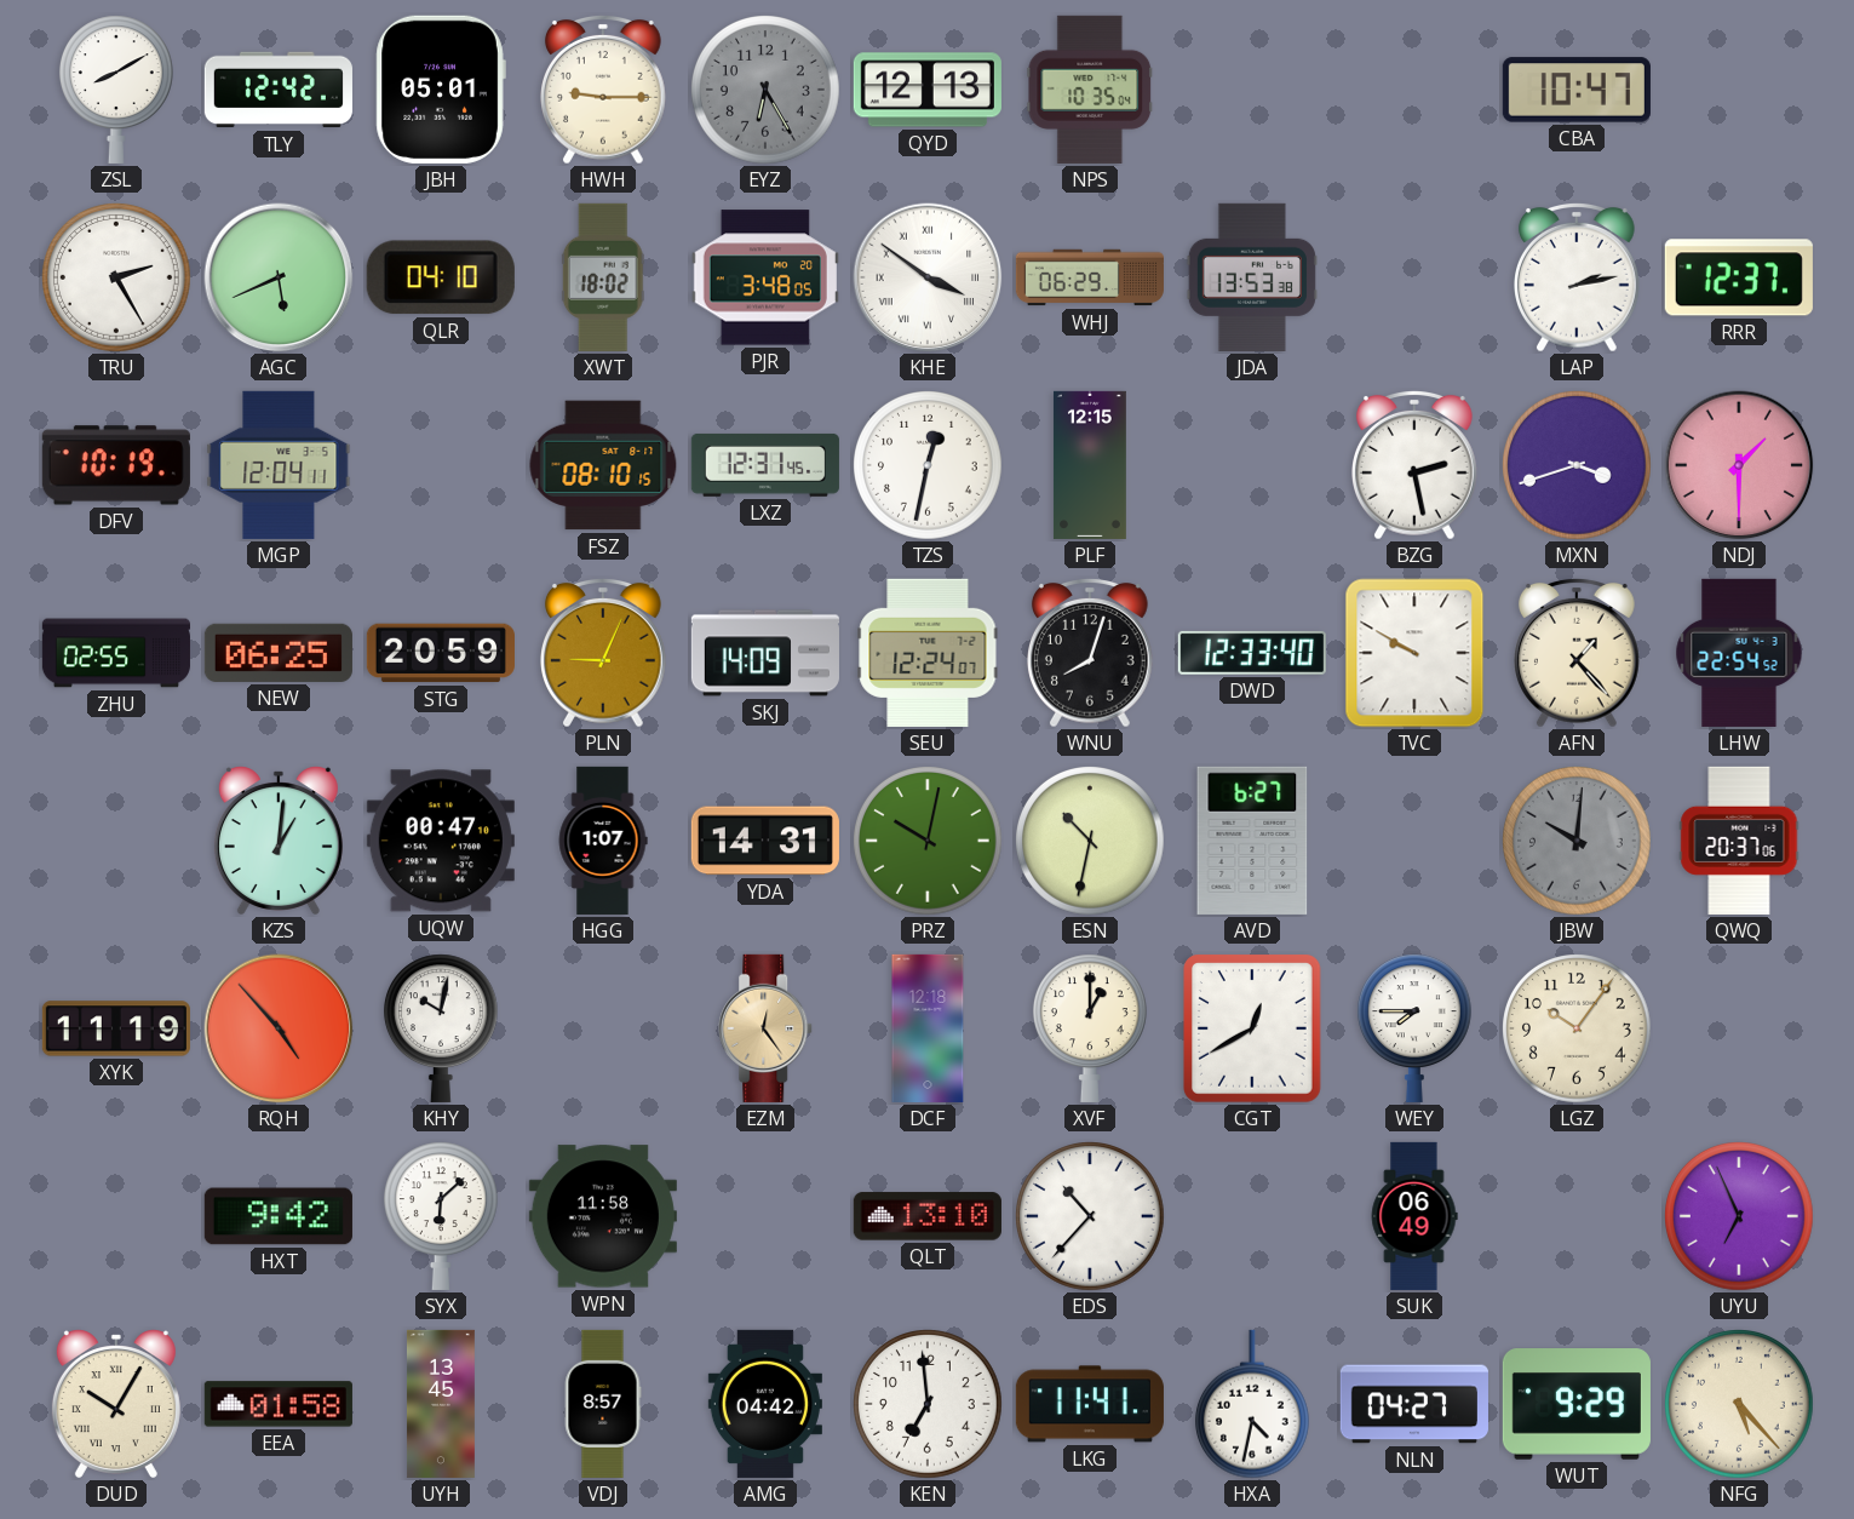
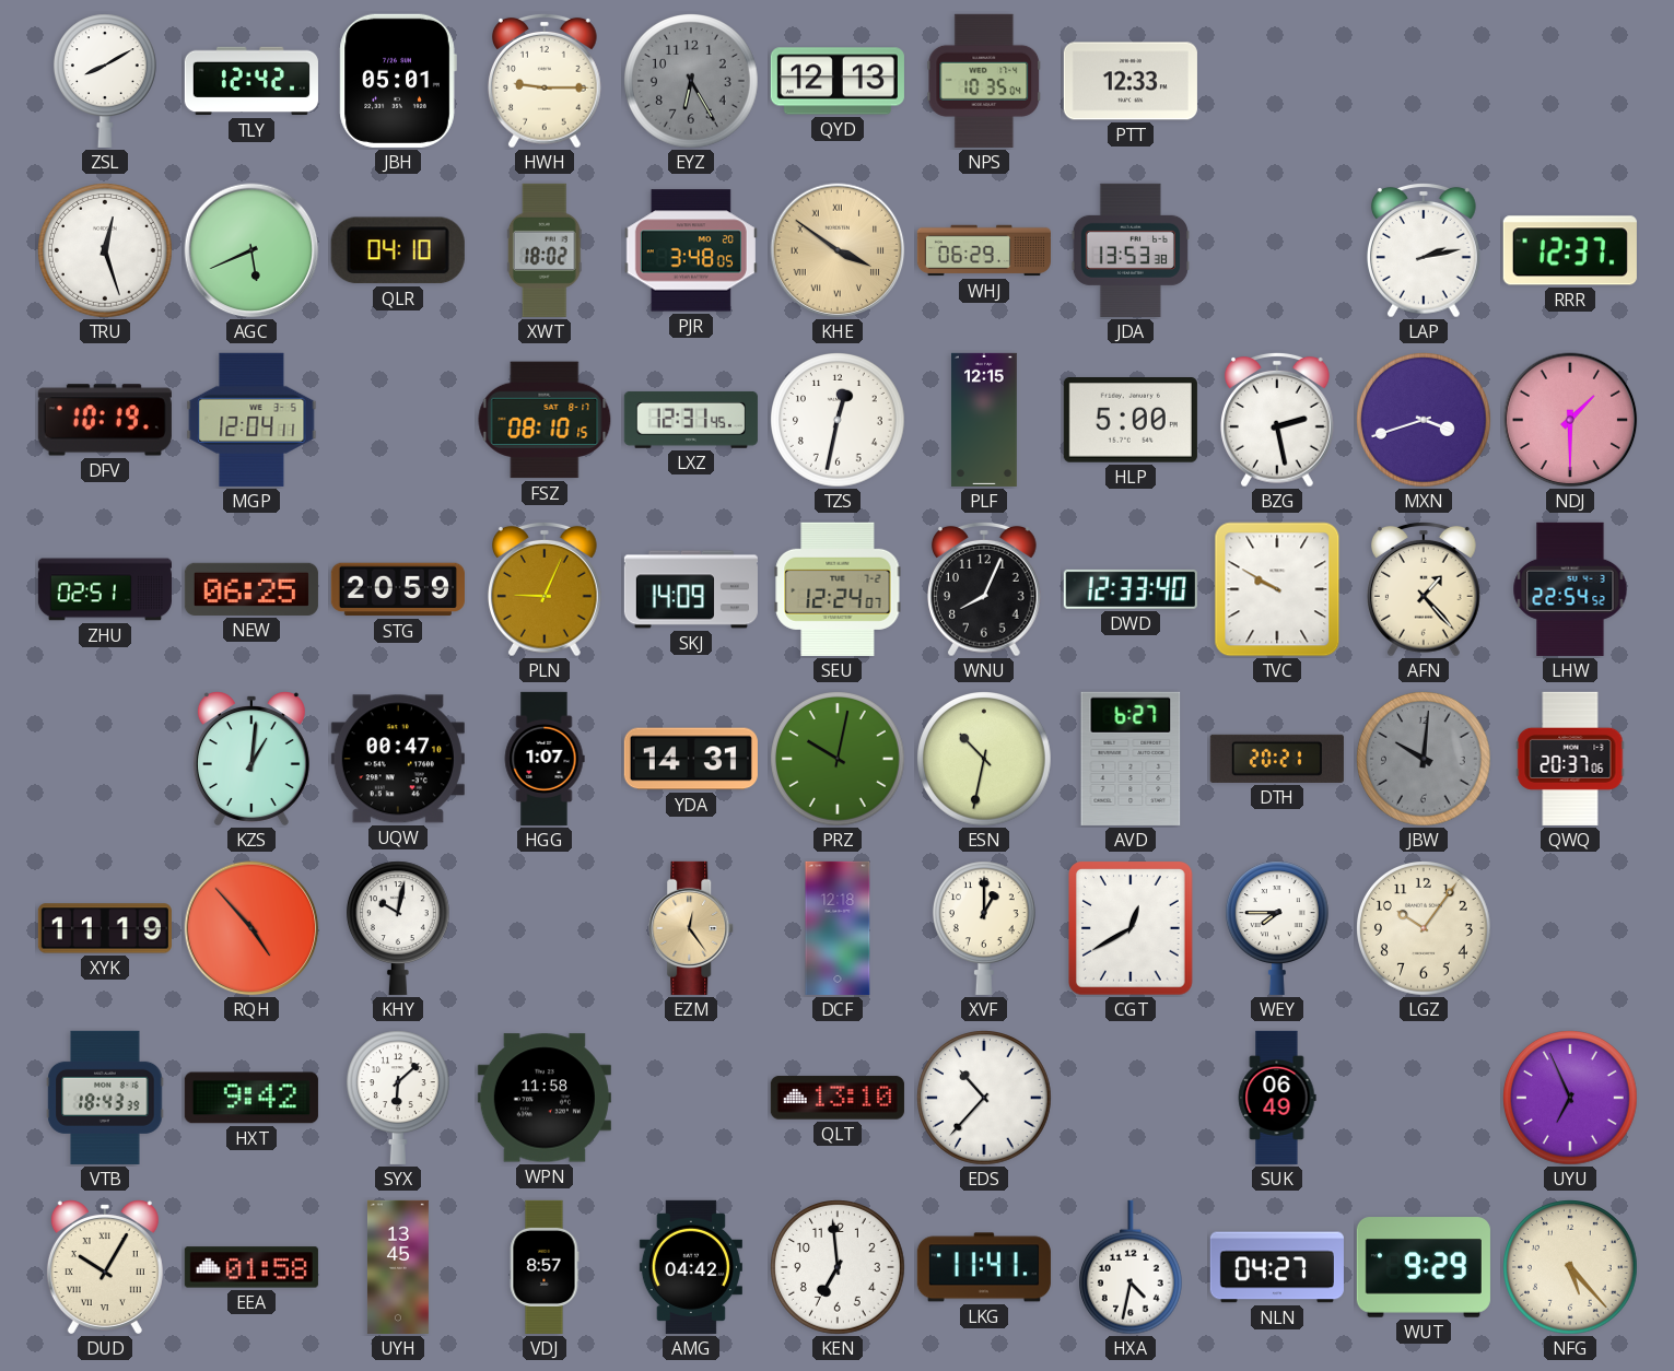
PTT: none -> 12:33
CBA: 10:47 -> none
TRU: 2:25 -> 12:27
KHE dial: white -> champagne
HLP: none -> 5:00
ZHU: 02:55 -> 02:51
WNU: 8:03 -> 8:04
DTH: none -> 20:21
VTB: none -> 18:43
